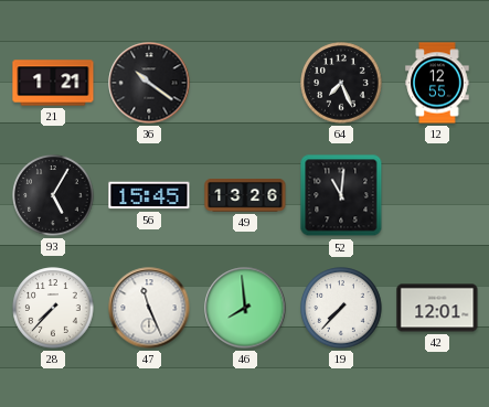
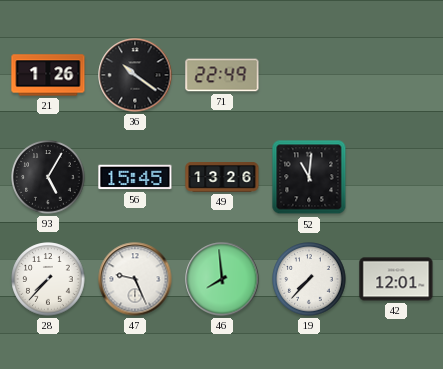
21: 1:21 -> 1:26
71: none -> 22:49
64: 7:26 -> none
12: 12:55 -> none
47: 11:26 -> 9:26
